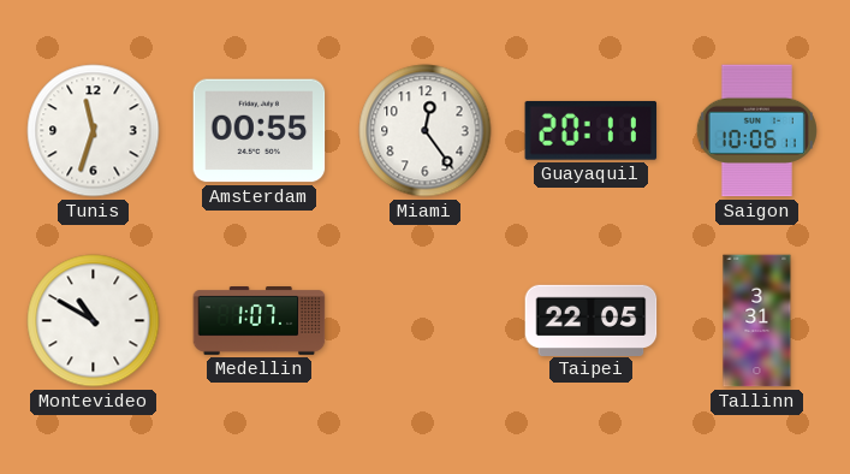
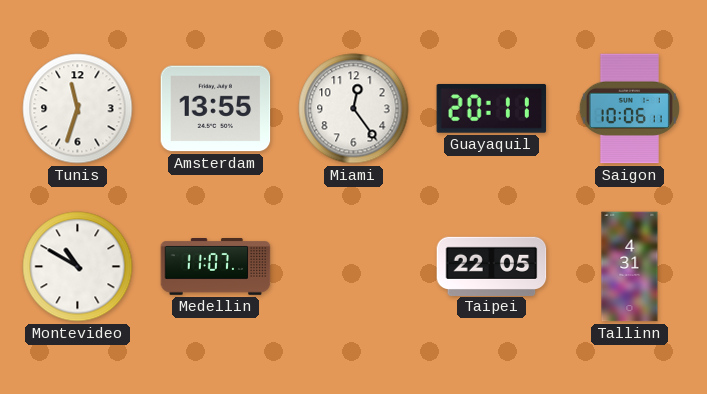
Amsterdam: 00:55 -> 13:55
Medellin: 1:07 -> 11:07
Tallinn: 3:31 -> 4:31
